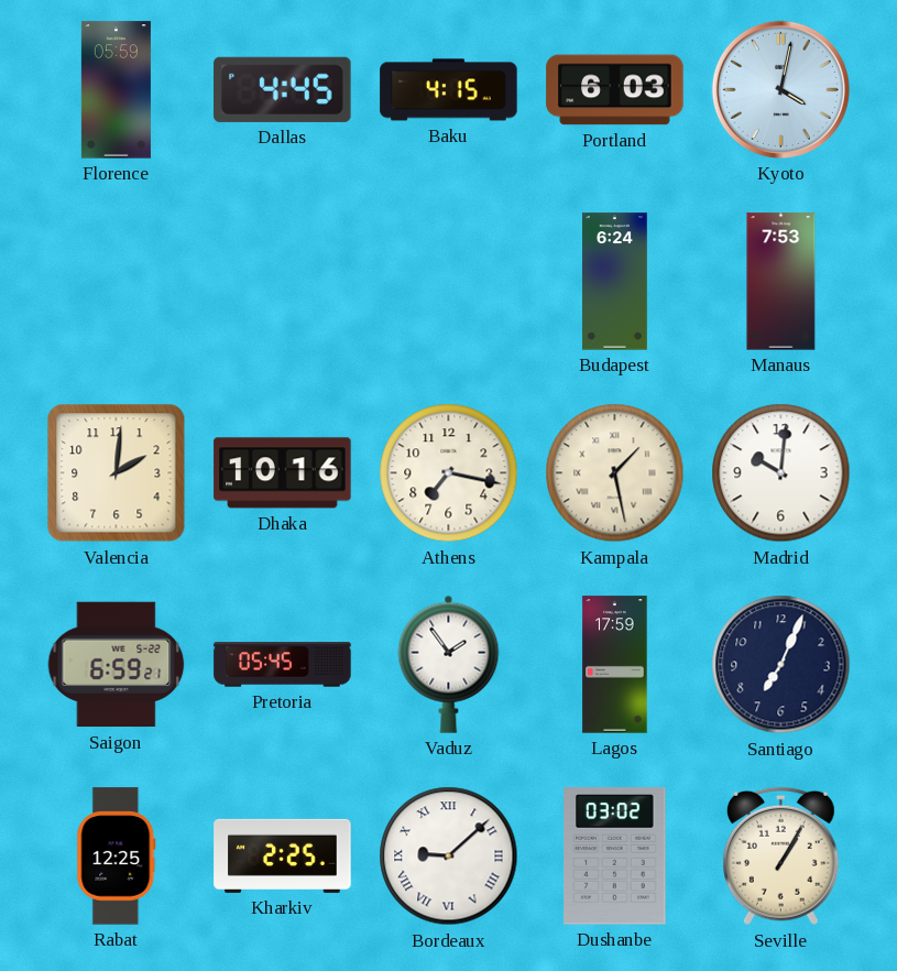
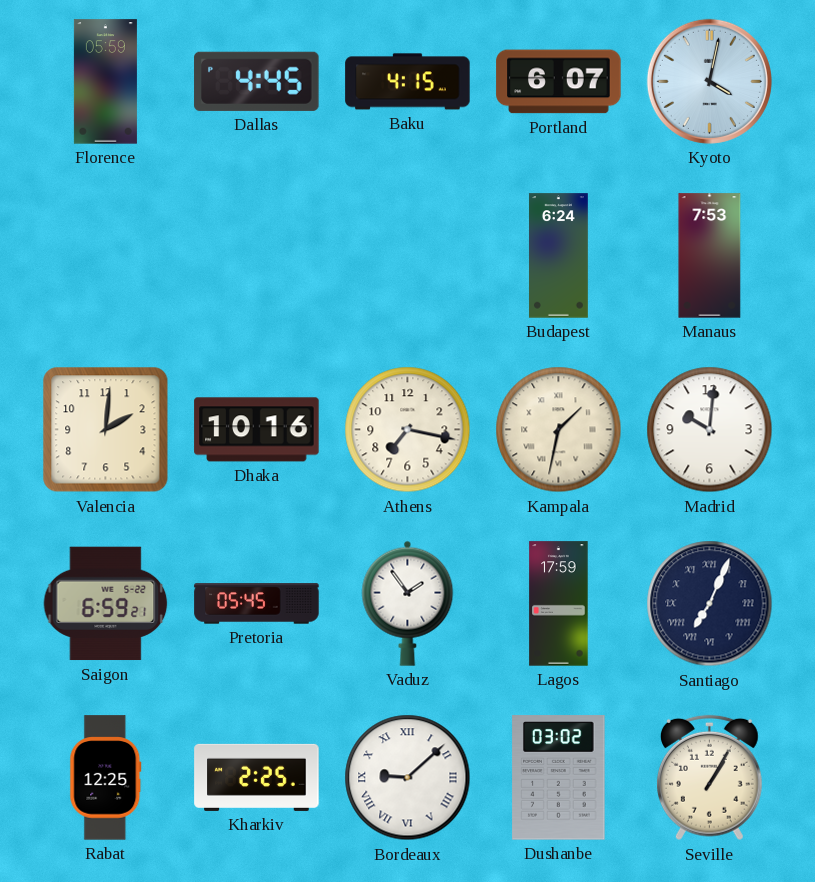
Portland: 6:03 -> 6:07
Kampala: 1:28 -> 1:32
Santiago numerals: Arabic -> Roman
